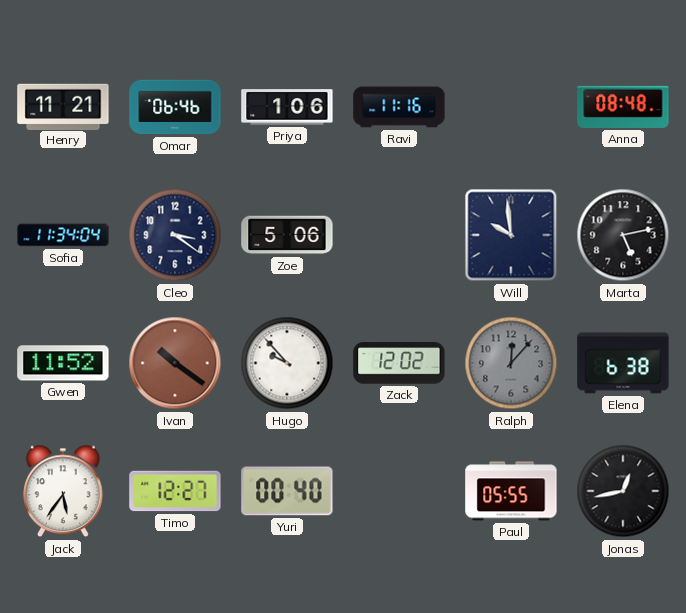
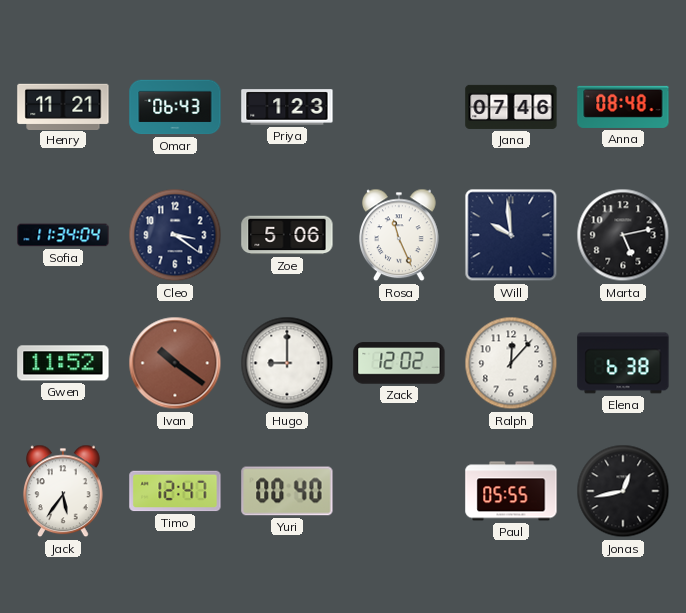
Omar: 06:46 -> 06:43
Priya: 1:06 -> 1:23
Ravi: 11:16 -> none
Jana: none -> 07:46
Rosa: none -> 11:26
Hugo: 9:53 -> 9:00
Ralph dial: grey -> white
Timo: 12:27 -> 12:47
